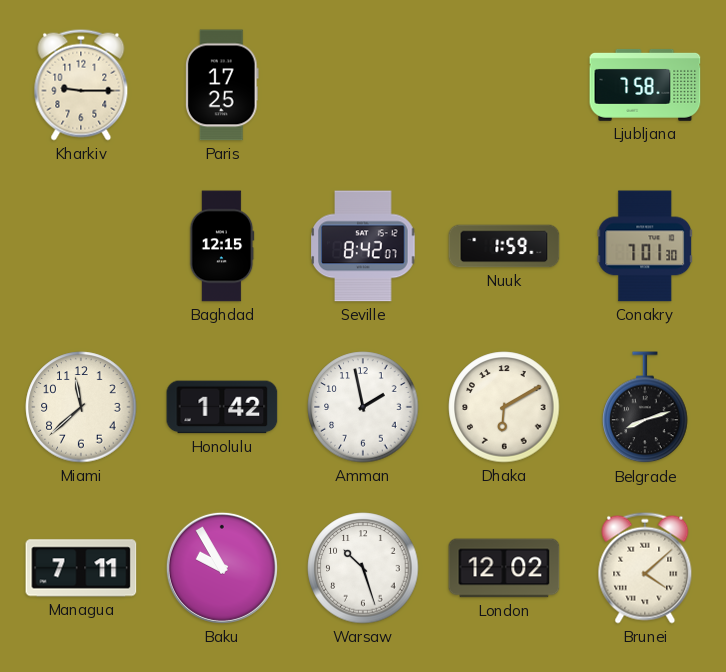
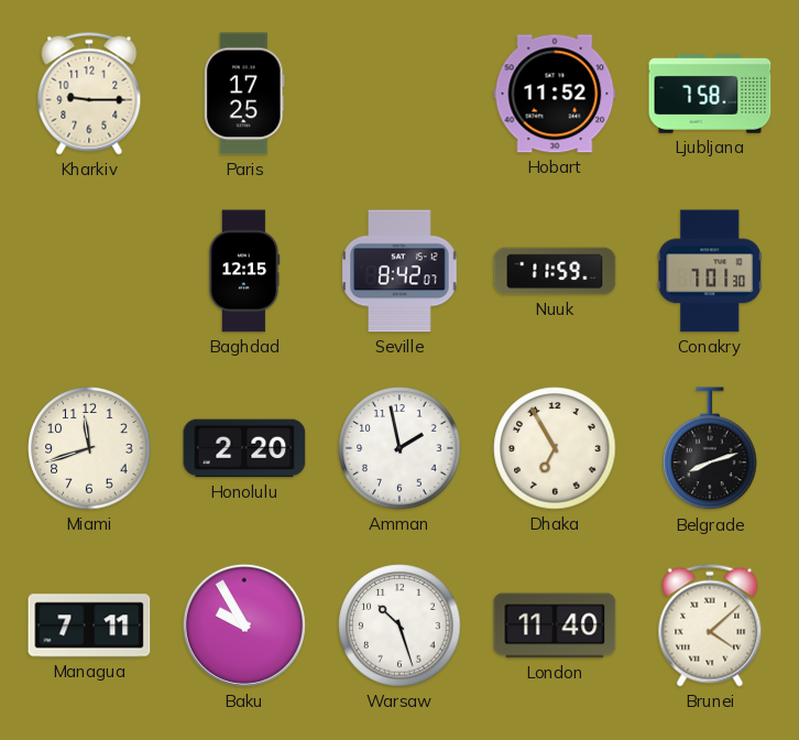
Hobart: none -> 11:52
Nuuk: 1:59 -> 11:59
Miami: 11:38 -> 11:42
Honolulu: 1:42 -> 2:20
Dhaka: 6:10 -> 6:55
London: 12:02 -> 11:40
